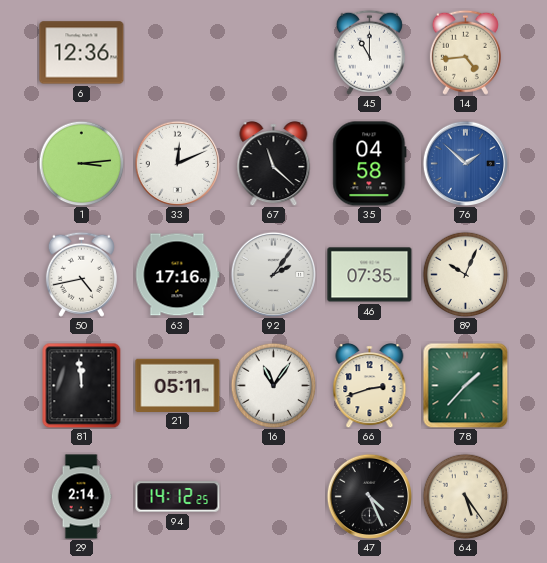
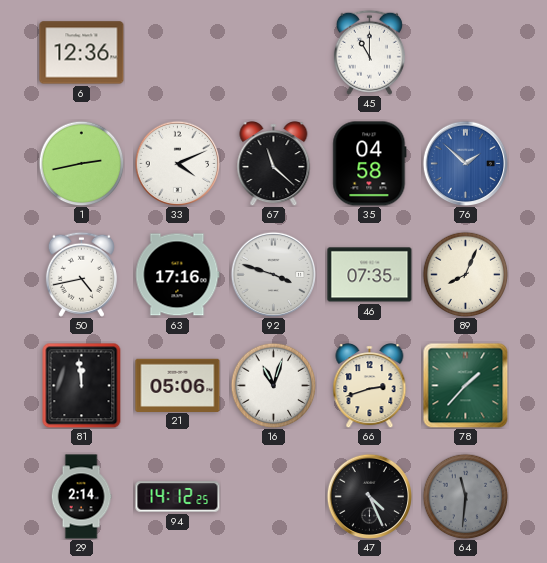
14: 4:44 -> none
1: 3:14 -> 2:43
33: 12:11 -> 4:11
92: 2:06 -> 3:48
89: 10:04 -> 8:04
21: 05:11 -> 05:06
16: 11:06 -> 11:03
64: 5:24 -> 11:31
64 dial: cream -> grey
